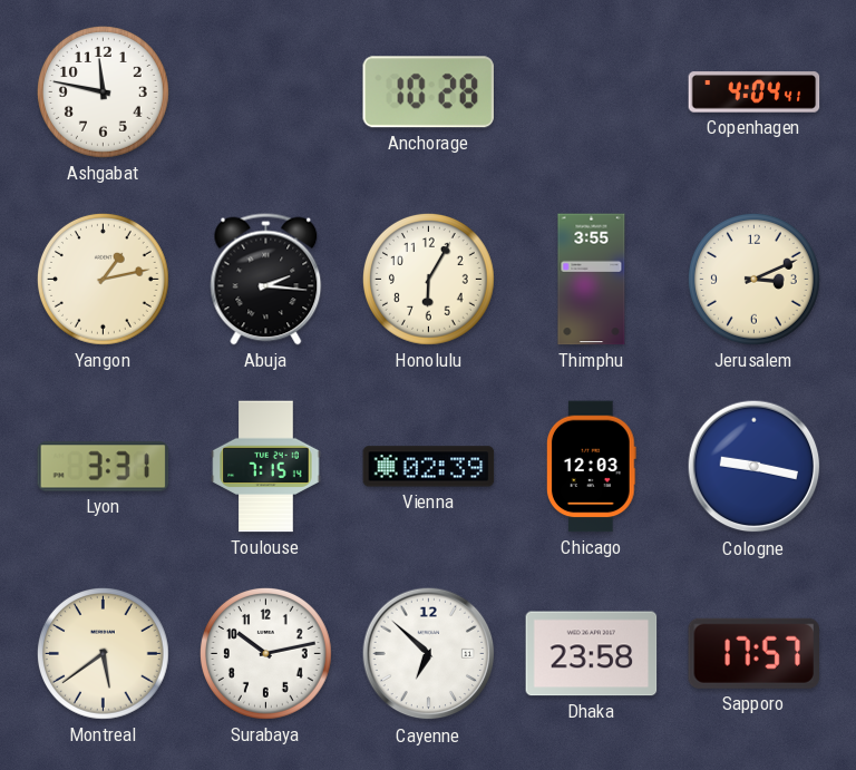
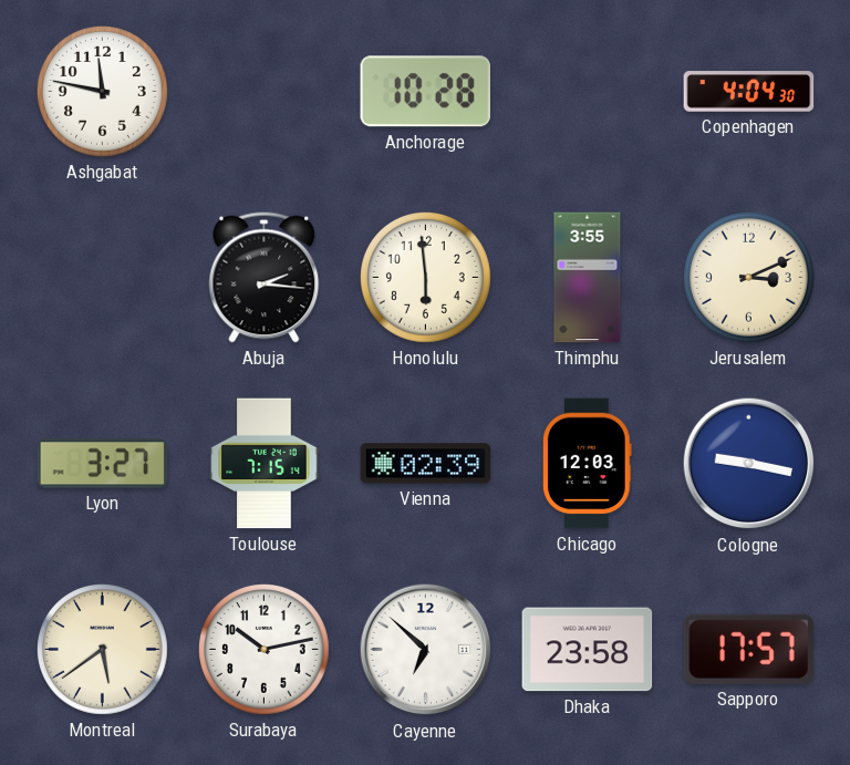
Copenhagen: 4:04:41 -> 4:04:30
Yangon: 1:13 -> none
Honolulu: 6:05 -> 5:59
Lyon: 3:31 -> 3:27
